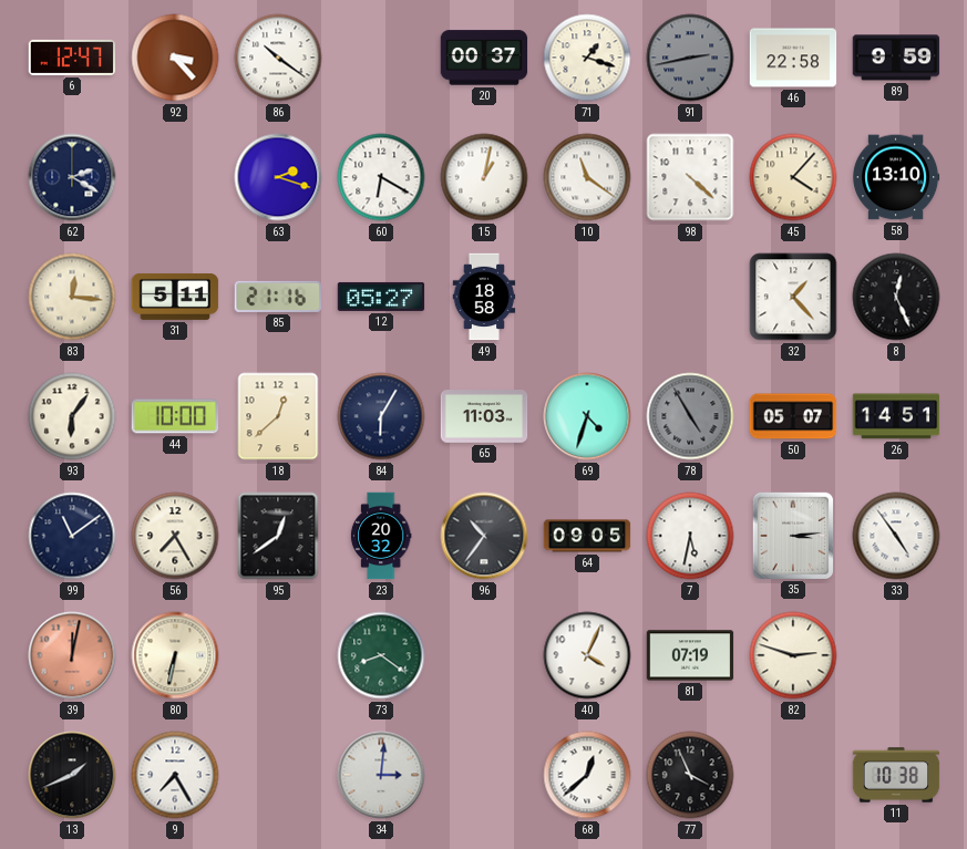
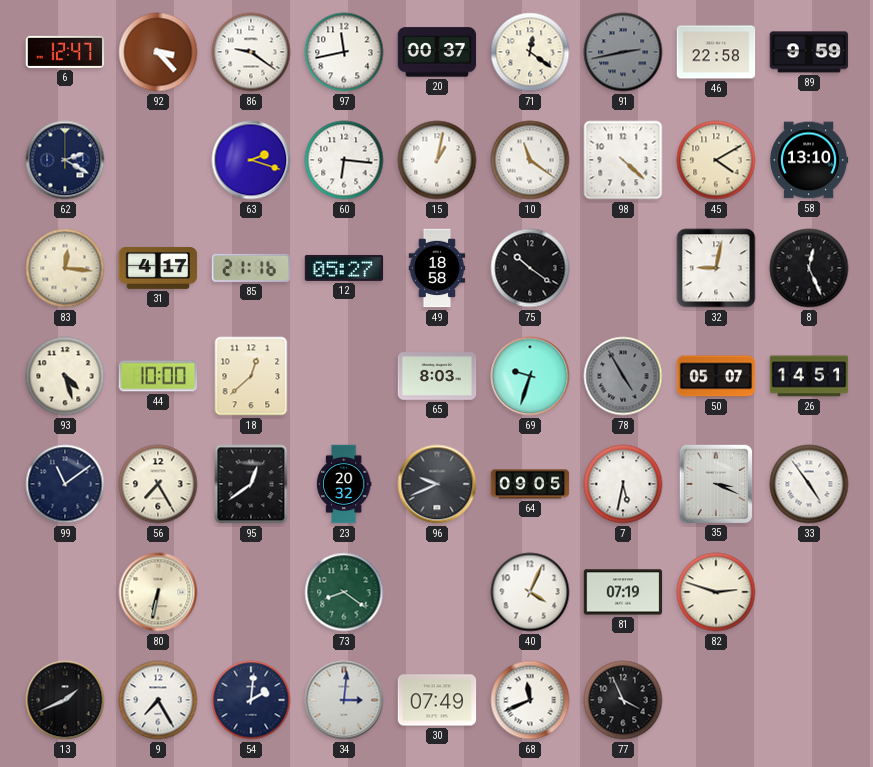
86: 10:21 -> 9:21
97: none -> 11:43
71: 1:18 -> 12:21
60: 6:20 -> 6:16
45: 4:07 -> 4:10
31: 5:11 -> 4:17
75: none -> 10:21
32: 1:23 -> 9:02
93: 6:06 -> 4:27
84: 6:05 -> none
65: 11:03 -> 8:03
69: 4:33 -> 9:33
96: 10:36 -> 9:41
35: 3:14 -> 3:19
39: 12:02 -> none
54: none -> 2:01
30: none -> 07:49
68: 12:38 -> 11:41
11: 10:38 -> none
